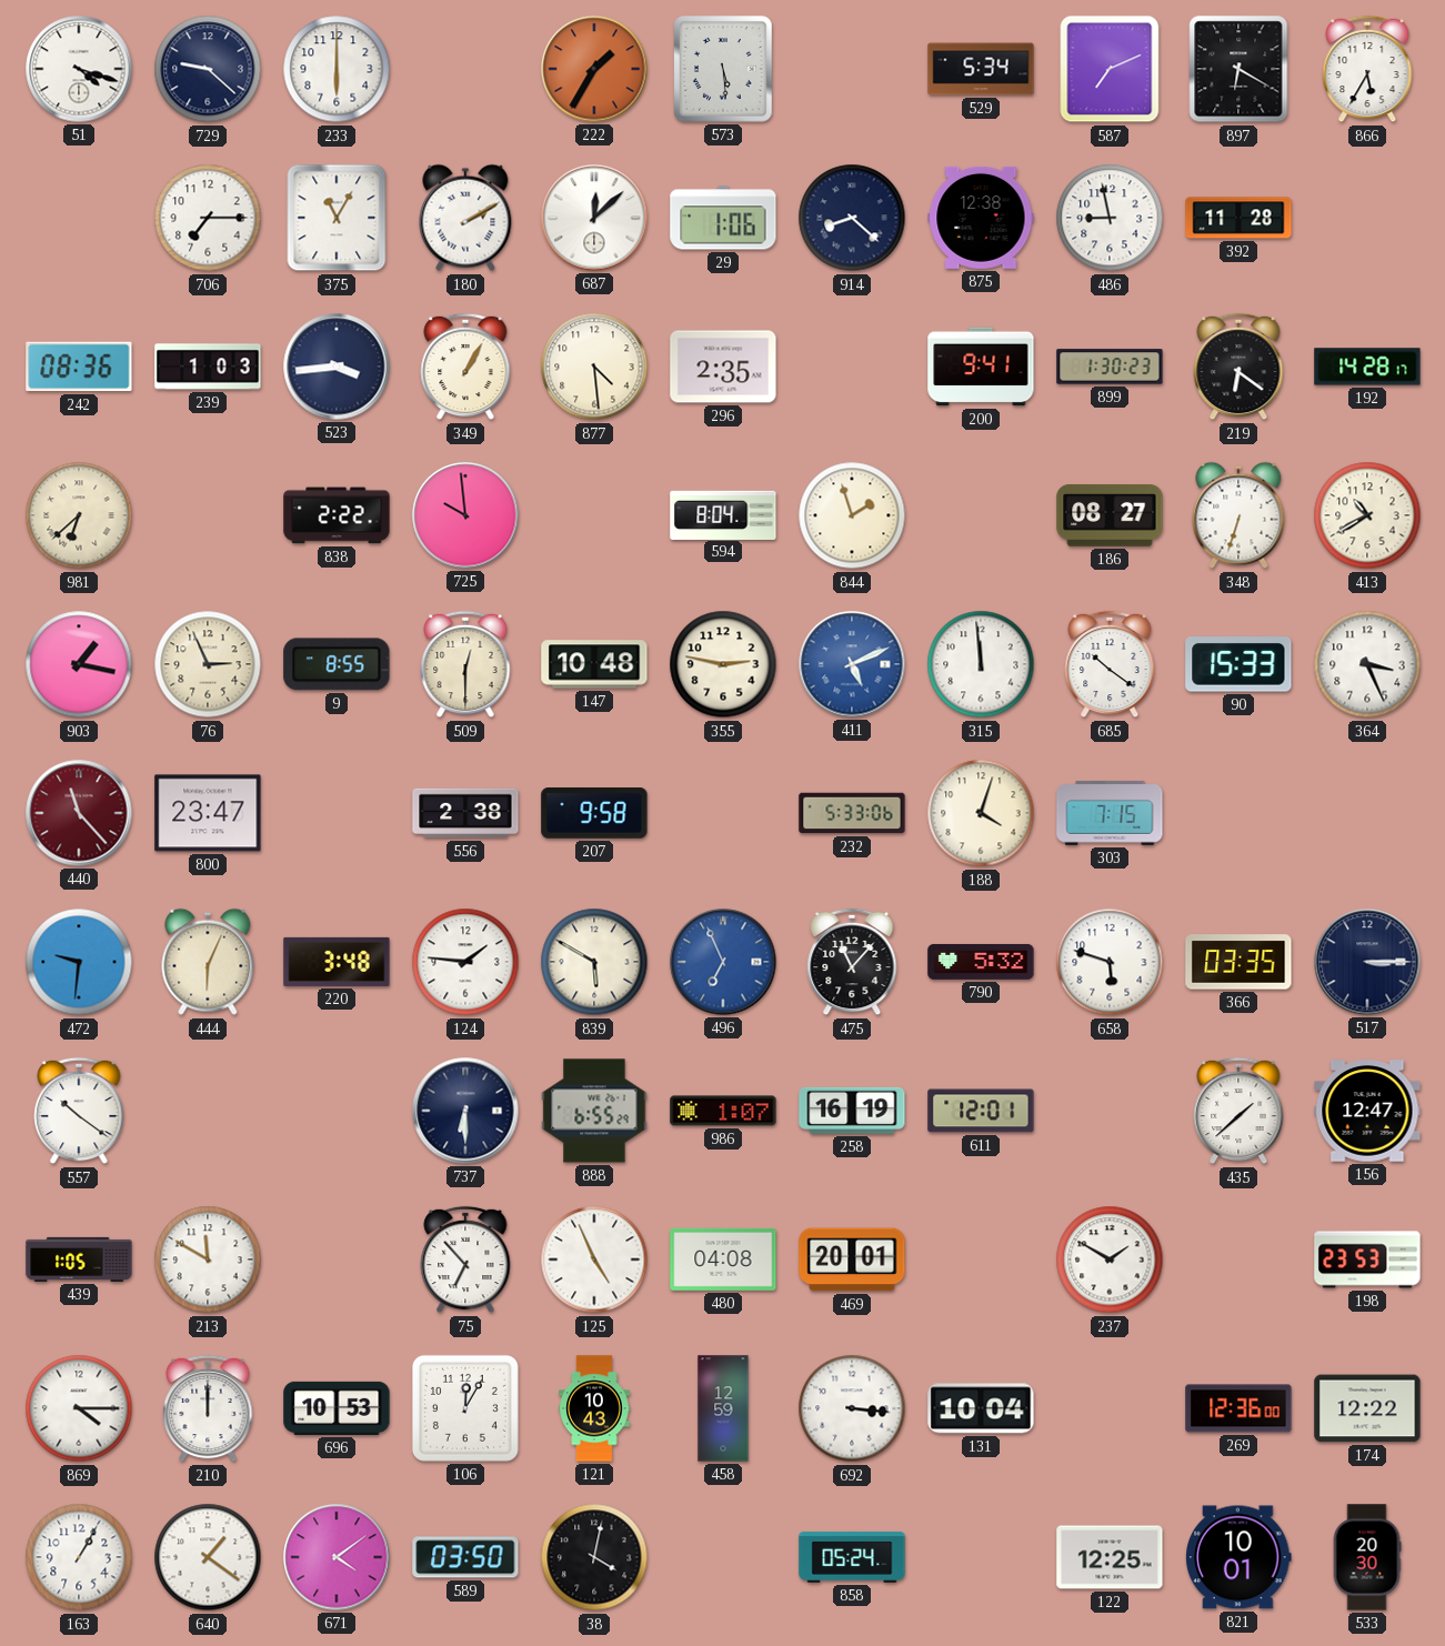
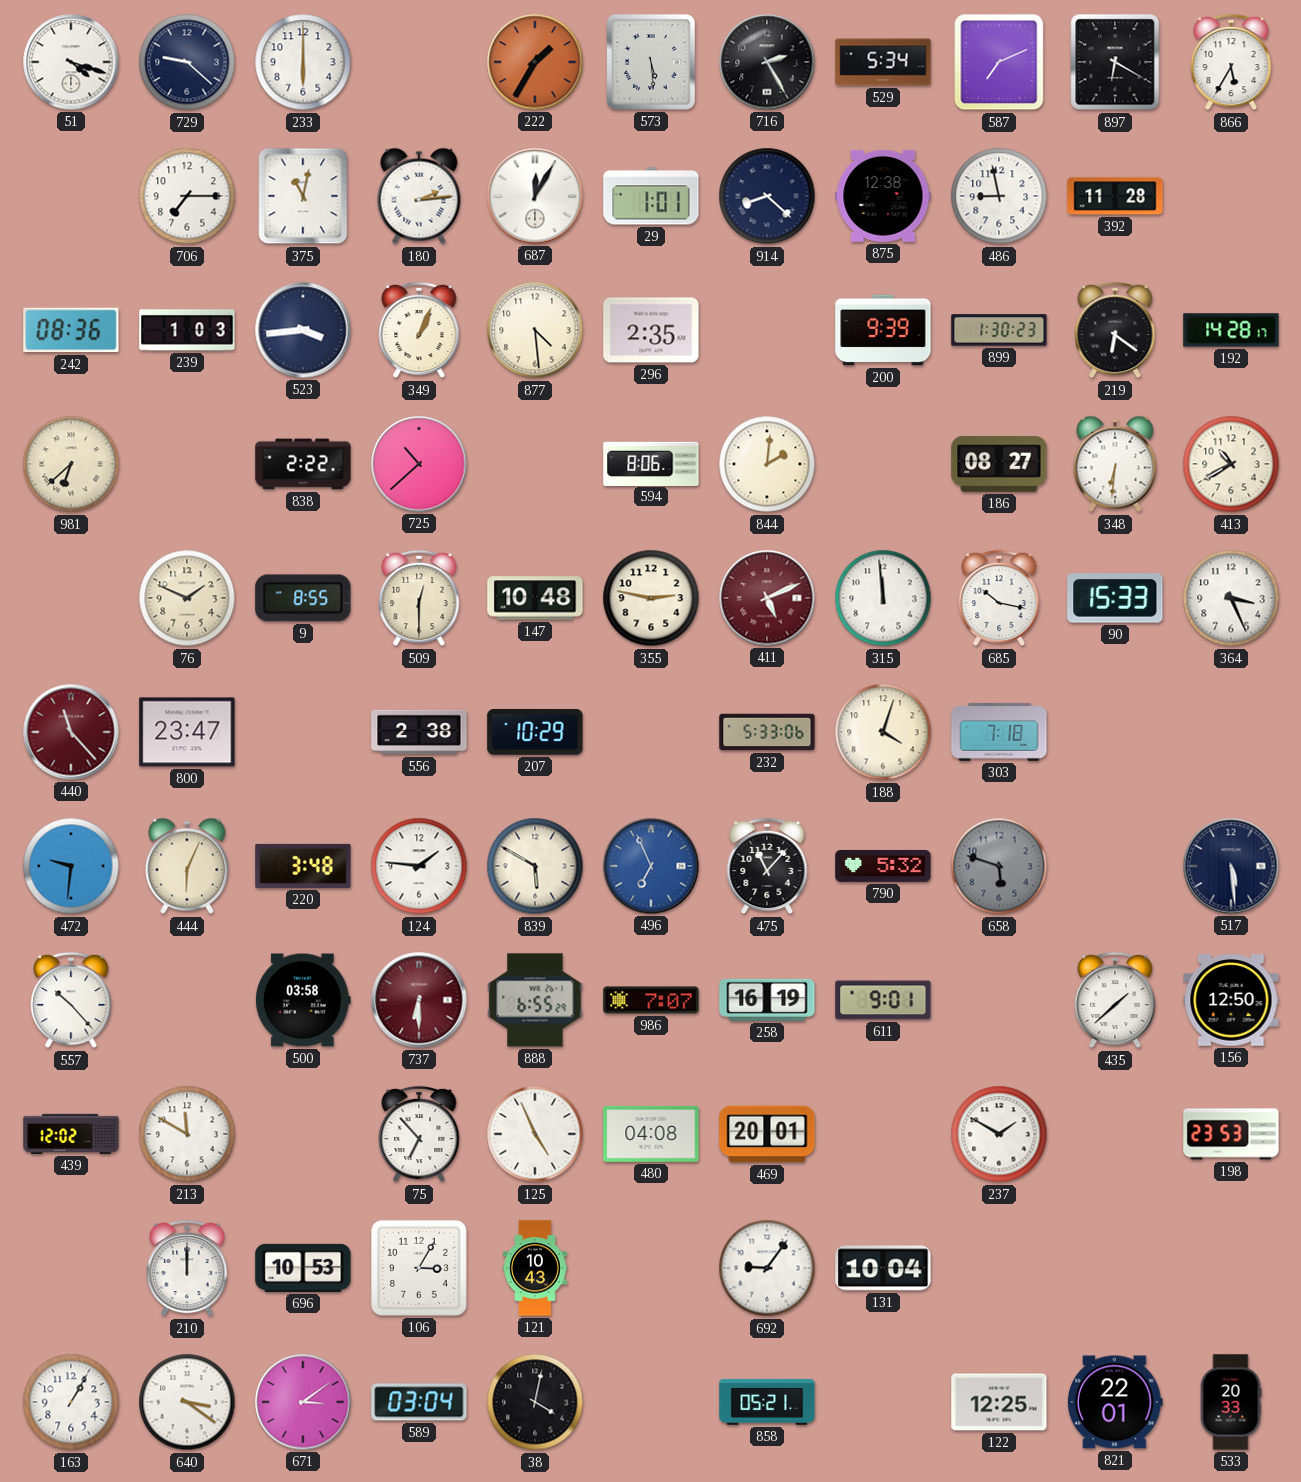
716: none -> 2:25
375: 11:05 -> 11:02
180: 2:10 -> 2:14
687: 12:08 -> 12:05
29: 1:06 -> 1:01
349: 1:05 -> 1:04
200: 9:41 -> 9:39
725: 9:59 -> 10:38
594: 8:04 -> 8:06
844: 1:57 -> 2:01
348: 6:33 -> 6:31
903: 1:17 -> none
76: 2:56 -> 1:49
411 dial: blue -> burgundy
685: 10:21 -> 10:17
207: 9:58 -> 10:29
303: 7:15 -> 7:18
658 dial: white -> grey
366: 03:35 -> none
517: 3:15 -> 5:29
557: 10:21 -> 10:23
500: none -> 03:58
737 dial: navy -> burgundy
986: 1:07 -> 7:07
611: 12:01 -> 9:01
156: 12:47 -> 12:50
439: 1:05 -> 12:02
869: 4:15 -> none
106: 12:05 -> 3:05
458: 12:59 -> none
692: 3:16 -> 9:06
269: 12:36 -> none
174: 12:22 -> none
640: 1:21 -> 3:21
671: 4:09 -> 3:09
589: 03:50 -> 03:04
858: 05:24 -> 05:21
821: 10:01 -> 22:01
533: 20:30 -> 20:33
